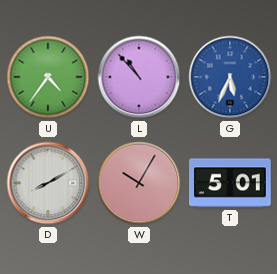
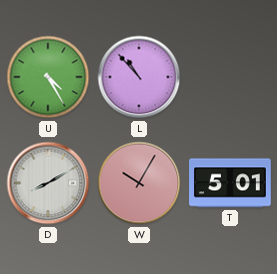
U: 4:36 -> 4:25
G: 5:34 -> none
